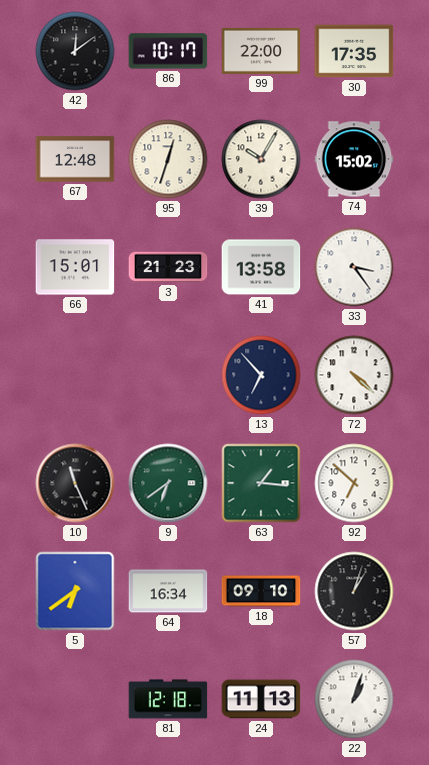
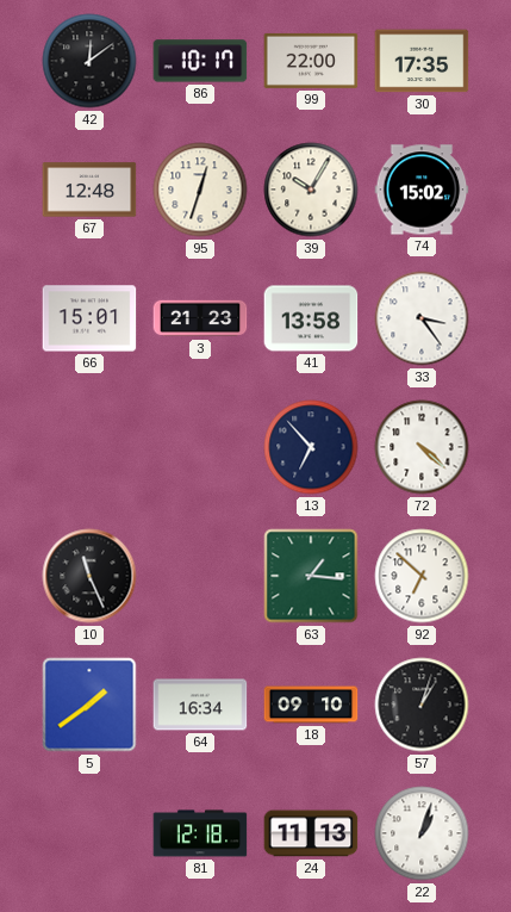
9: 6:39 -> none
5: 6:39 -> 1:39
